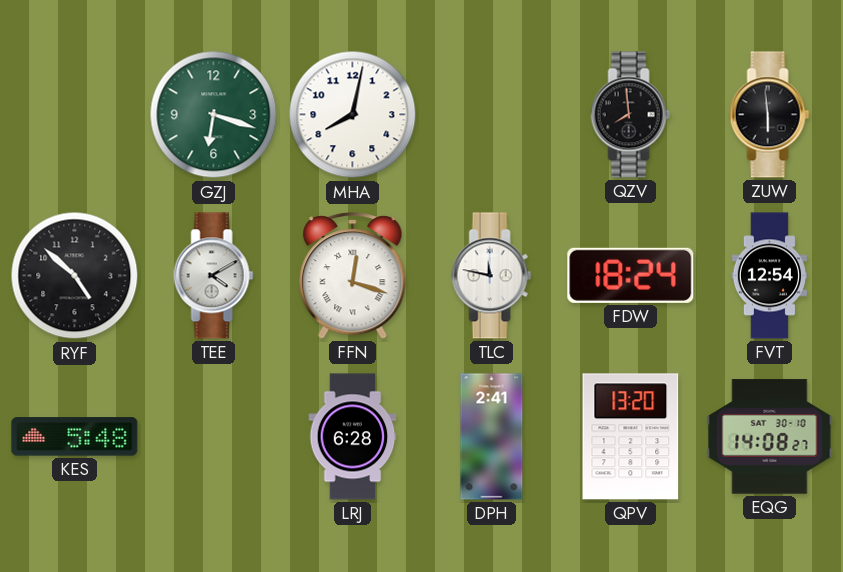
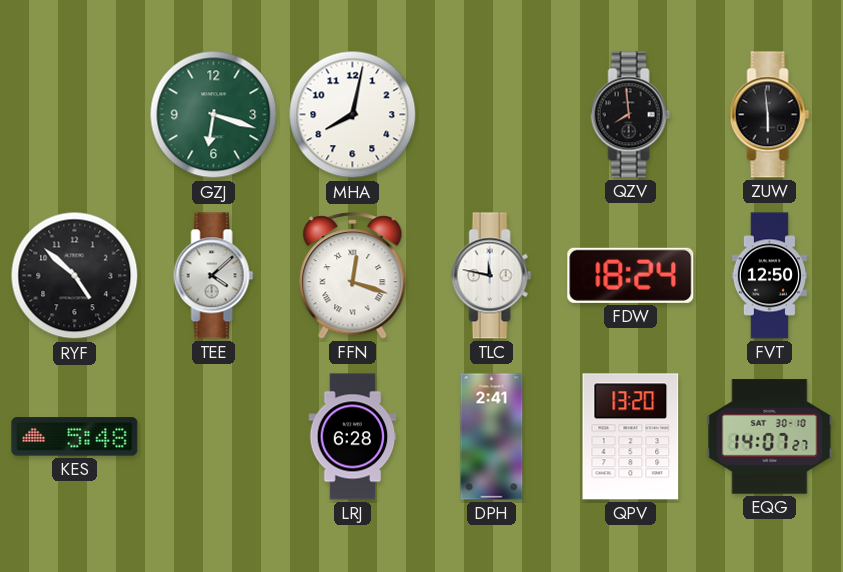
TEE: 4:10 -> 4:08
FVT: 12:54 -> 12:50
EQG: 14:08 -> 14:07
